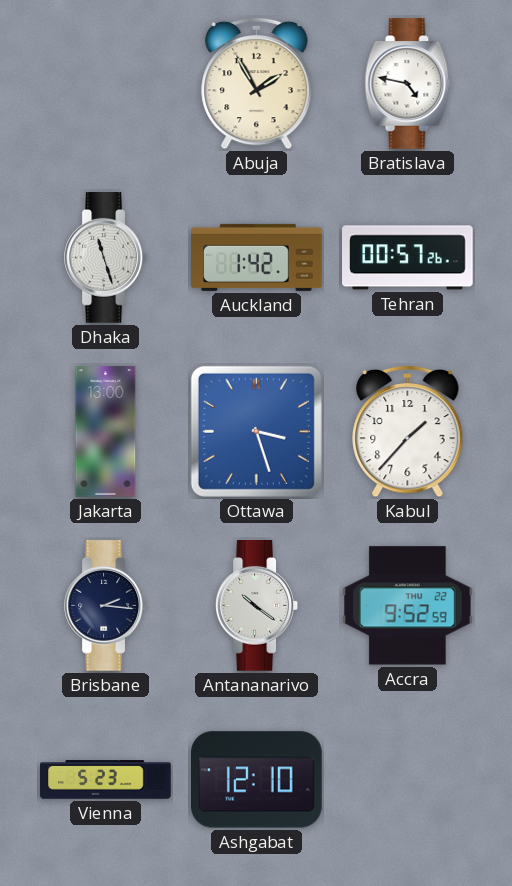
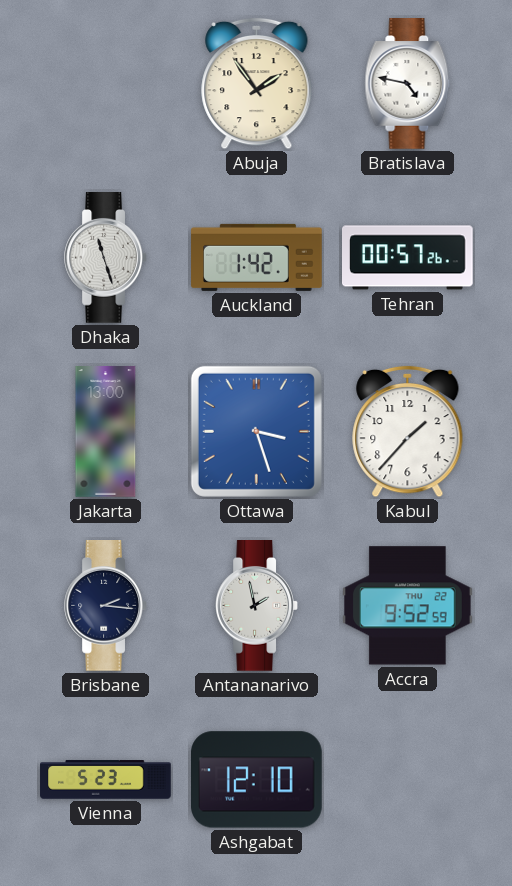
Abuja: 1:55 -> 1:54
Antananarivo: 10:21 -> 1:58
